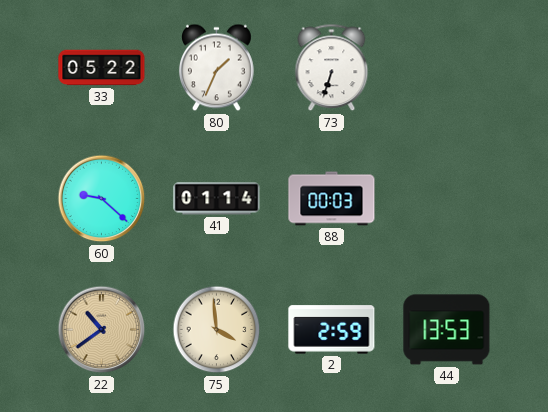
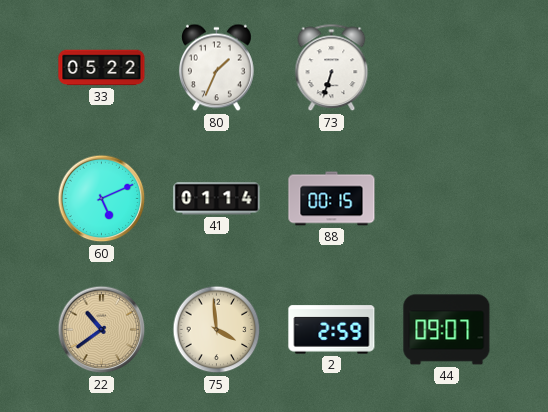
60: 9:22 -> 5:11
88: 00:03 -> 00:15
44: 13:53 -> 09:07
